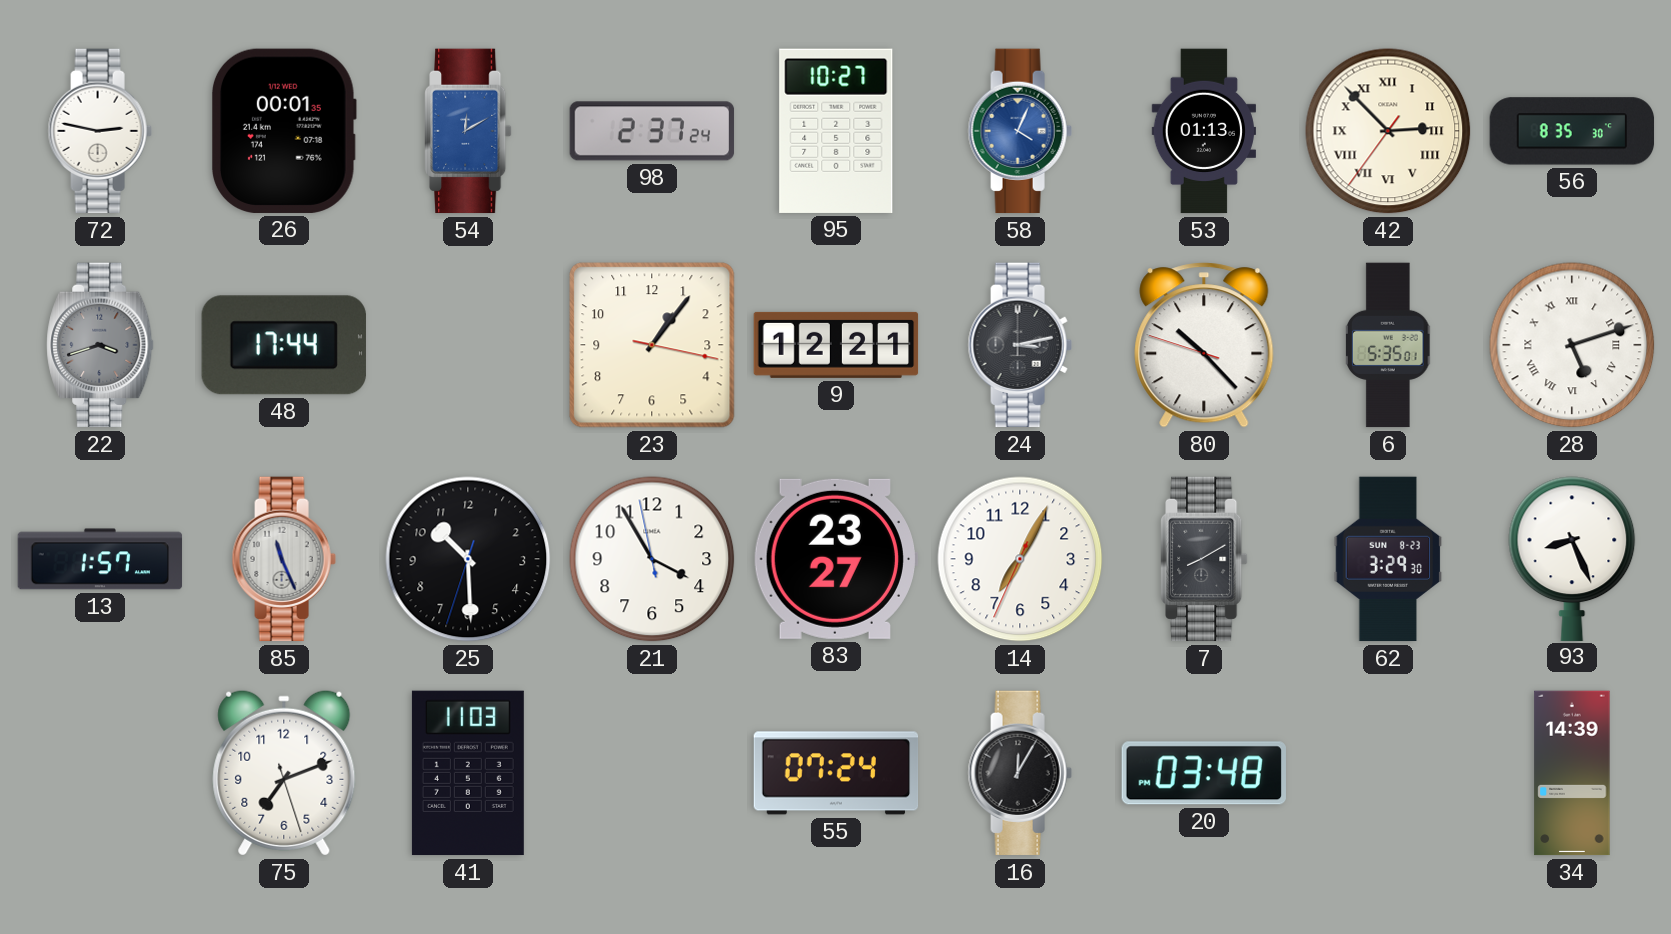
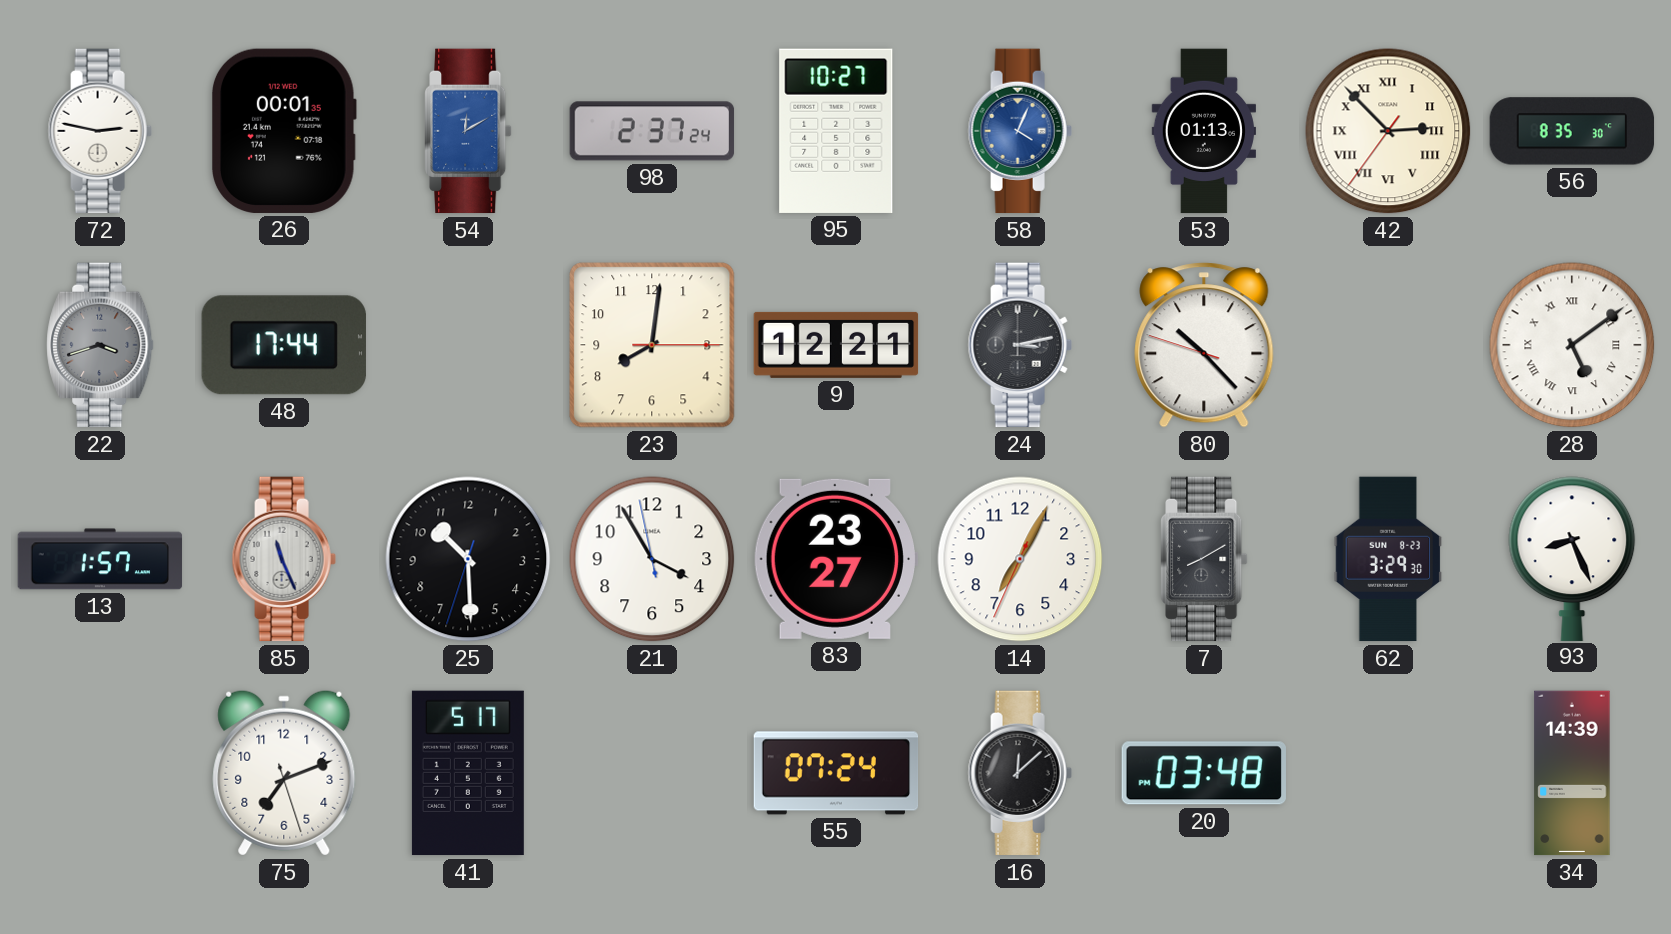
23: 1:06 -> 8:01
6: 5:35 -> none
28: 5:12 -> 5:09
41: 11:03 -> 5:17
16: 12:05 -> 12:08
